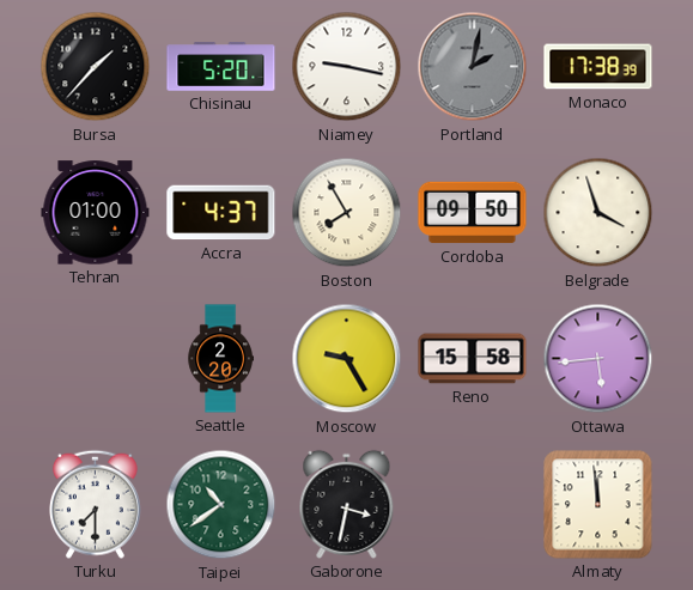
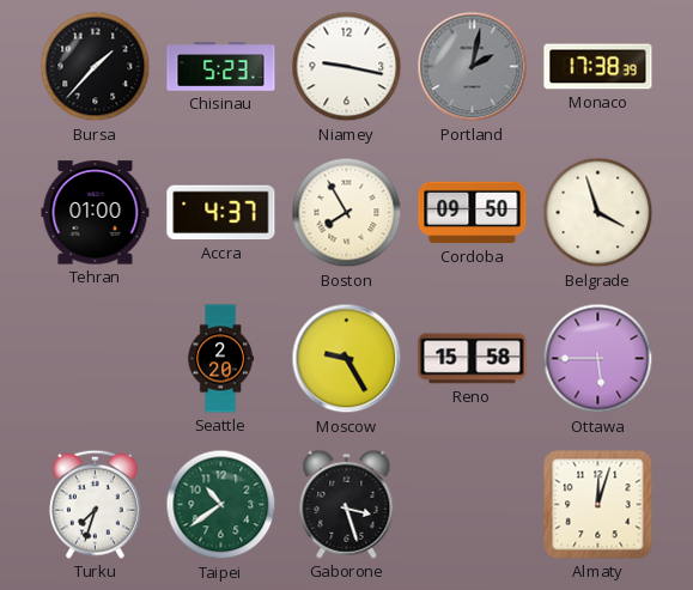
Chisinau: 5:20 -> 5:23
Ottawa: 5:44 -> 5:45
Turku: 7:30 -> 7:33
Gaborone: 3:32 -> 3:27
Almaty: 11:59 -> 12:03
